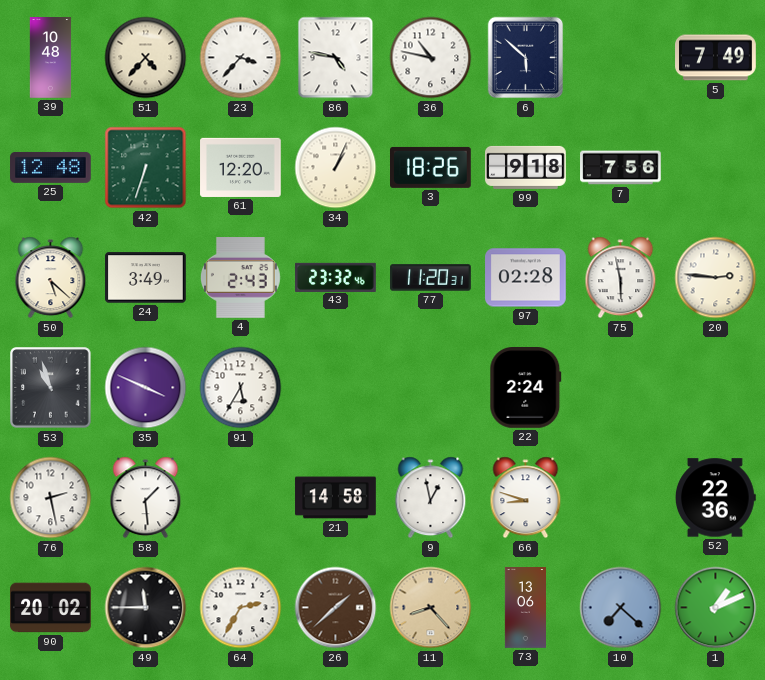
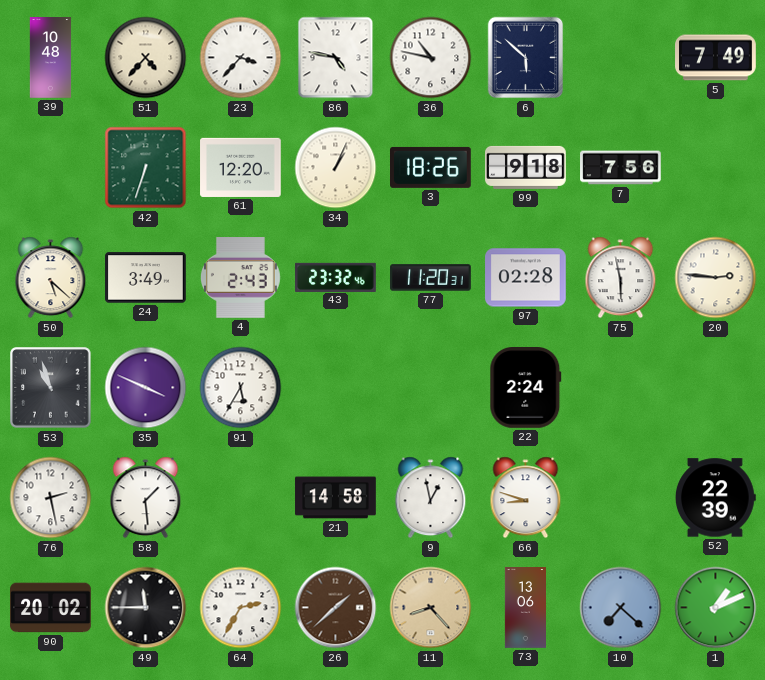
25: 12:48 -> none
52: 22:36 -> 22:39
